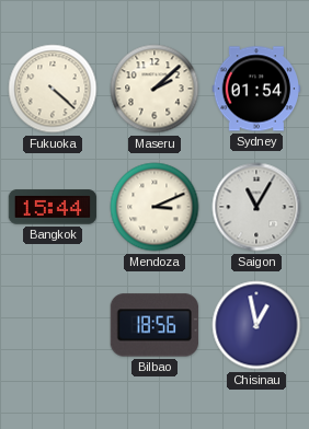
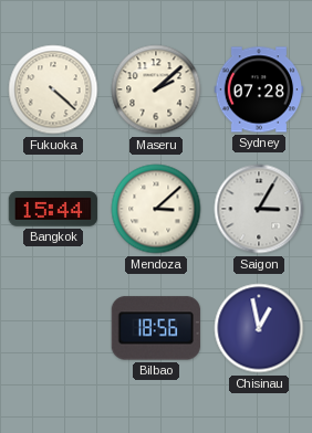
Sydney: 01:54 -> 07:28
Mendoza: 3:11 -> 3:08
Saigon: 11:05 -> 3:05
